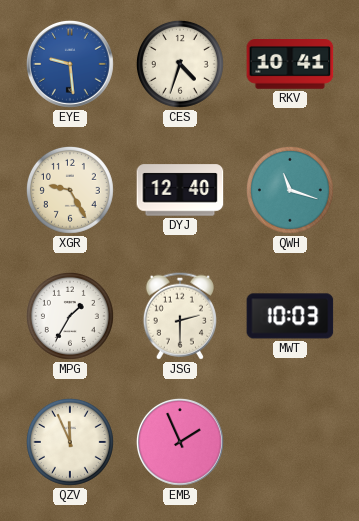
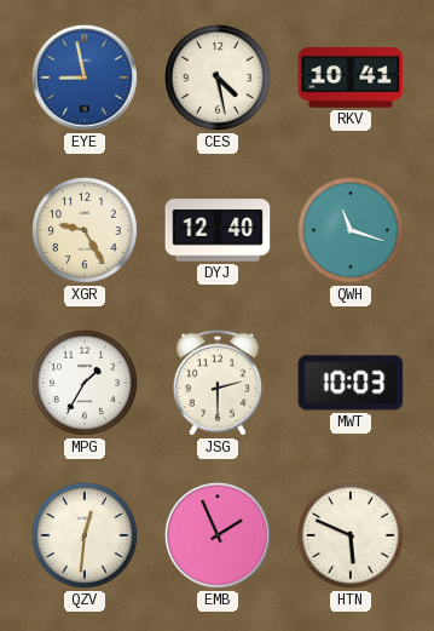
EYE: 9:29 -> 8:58
CES: 4:33 -> 4:28
QZV: 11:56 -> 12:31
HTN: none -> 5:49
